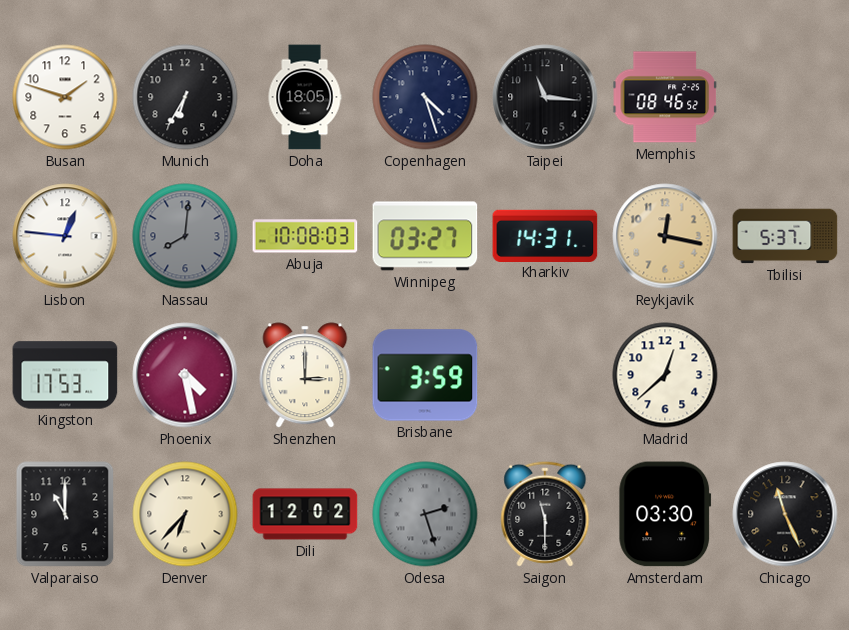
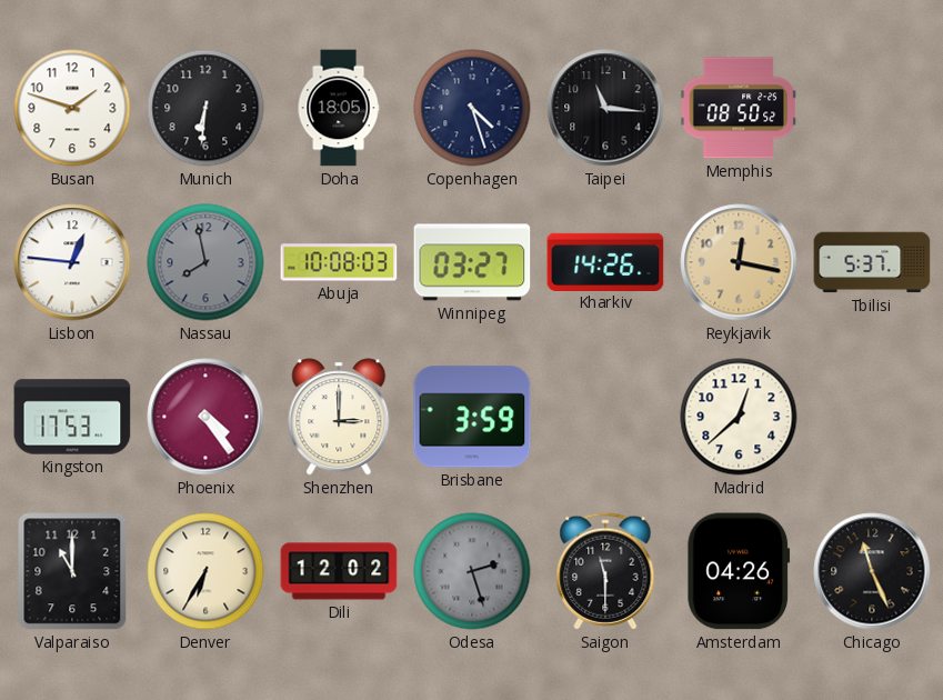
Munich: 6:35 -> 6:31
Memphis: 08:46 -> 08:50
Nassau: 8:01 -> 7:58
Kharkiv: 14:31 -> 14:26
Phoenix: 4:28 -> 4:24
Denver: 6:37 -> 6:35
Amsterdam: 03:30 -> 04:26
